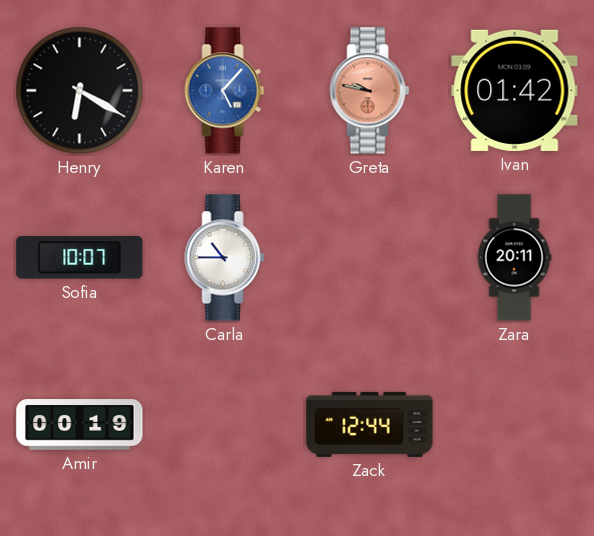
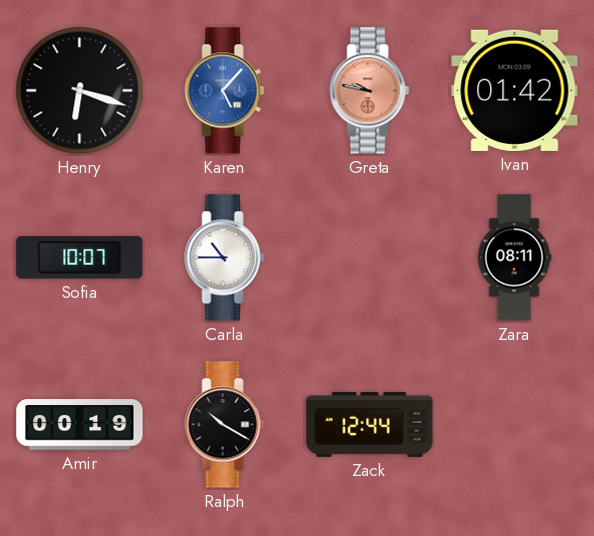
Henry: 6:20 -> 6:18
Zara: 20:11 -> 08:11
Ralph: none -> 10:20
